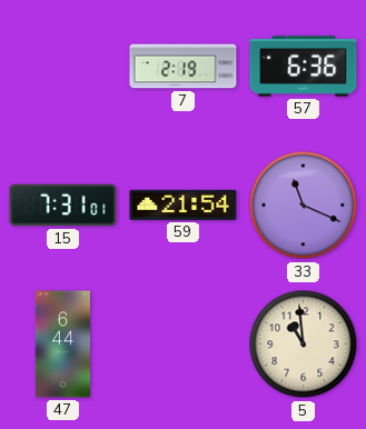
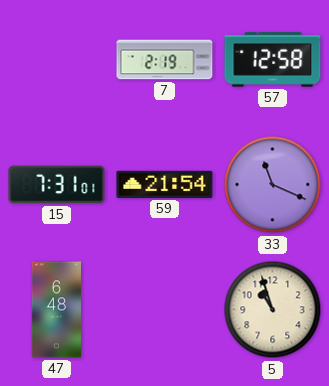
57: 6:36 -> 12:58
47: 6:44 -> 6:48
5: 10:59 -> 10:57
